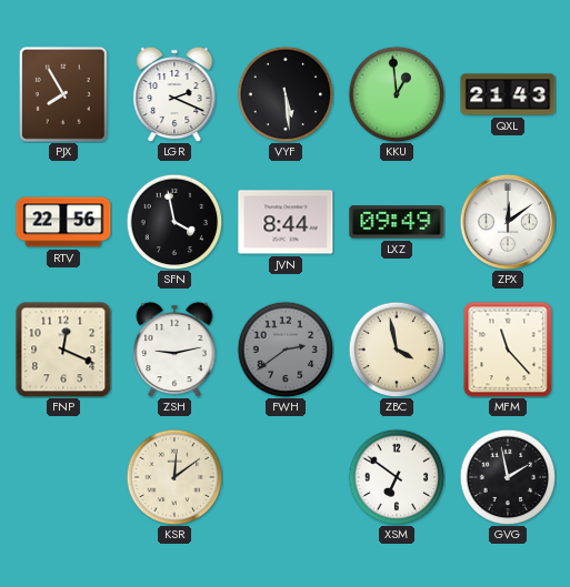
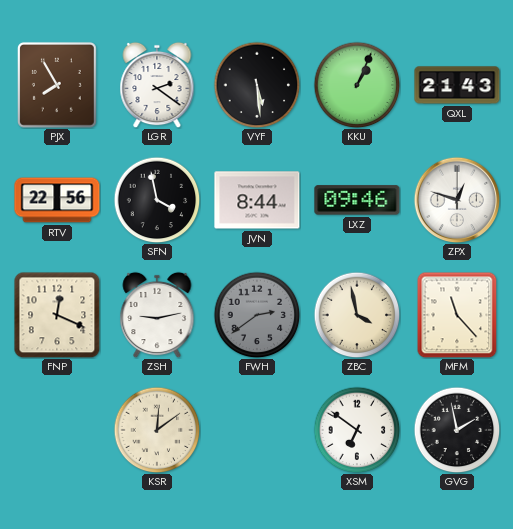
LGR: 2:19 -> 2:21
KKU: 12:59 -> 1:04
LXZ: 09:49 -> 09:46
ZPX: 12:09 -> 12:48
